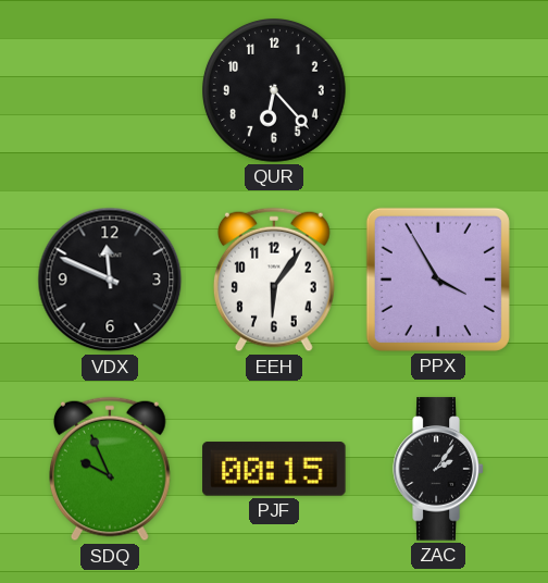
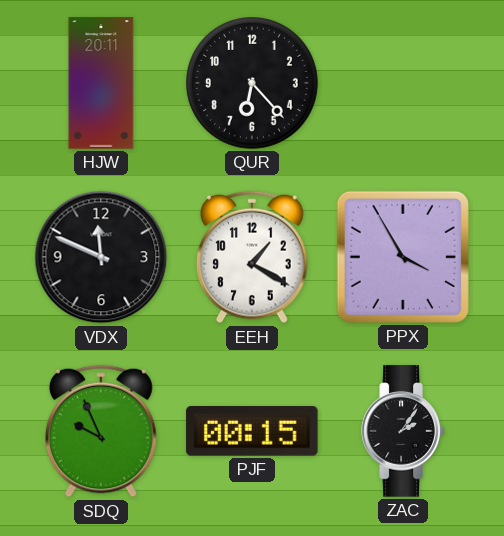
HJW: none -> 20:11
EEH: 6:06 -> 1:20
